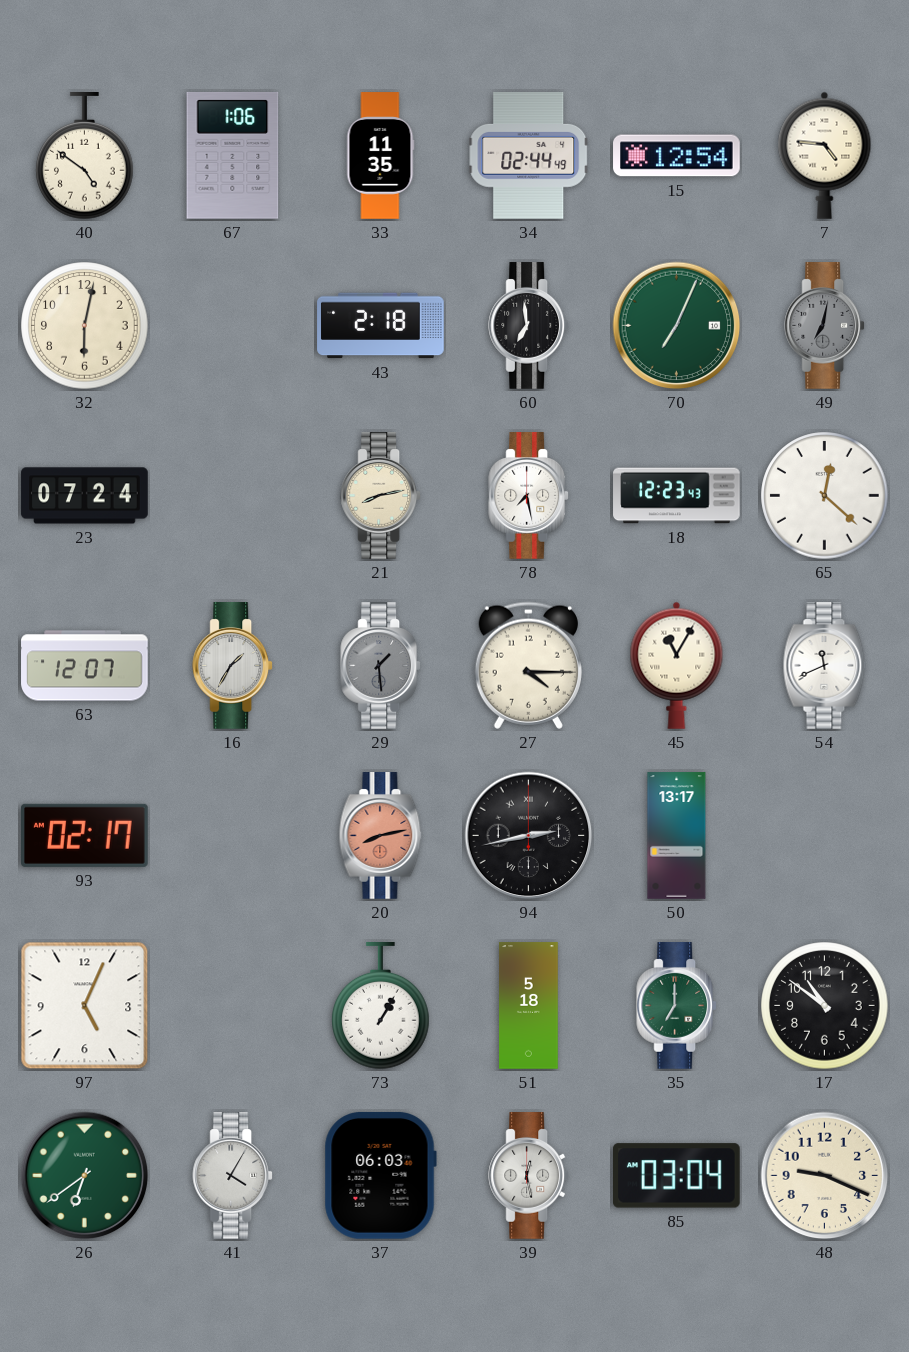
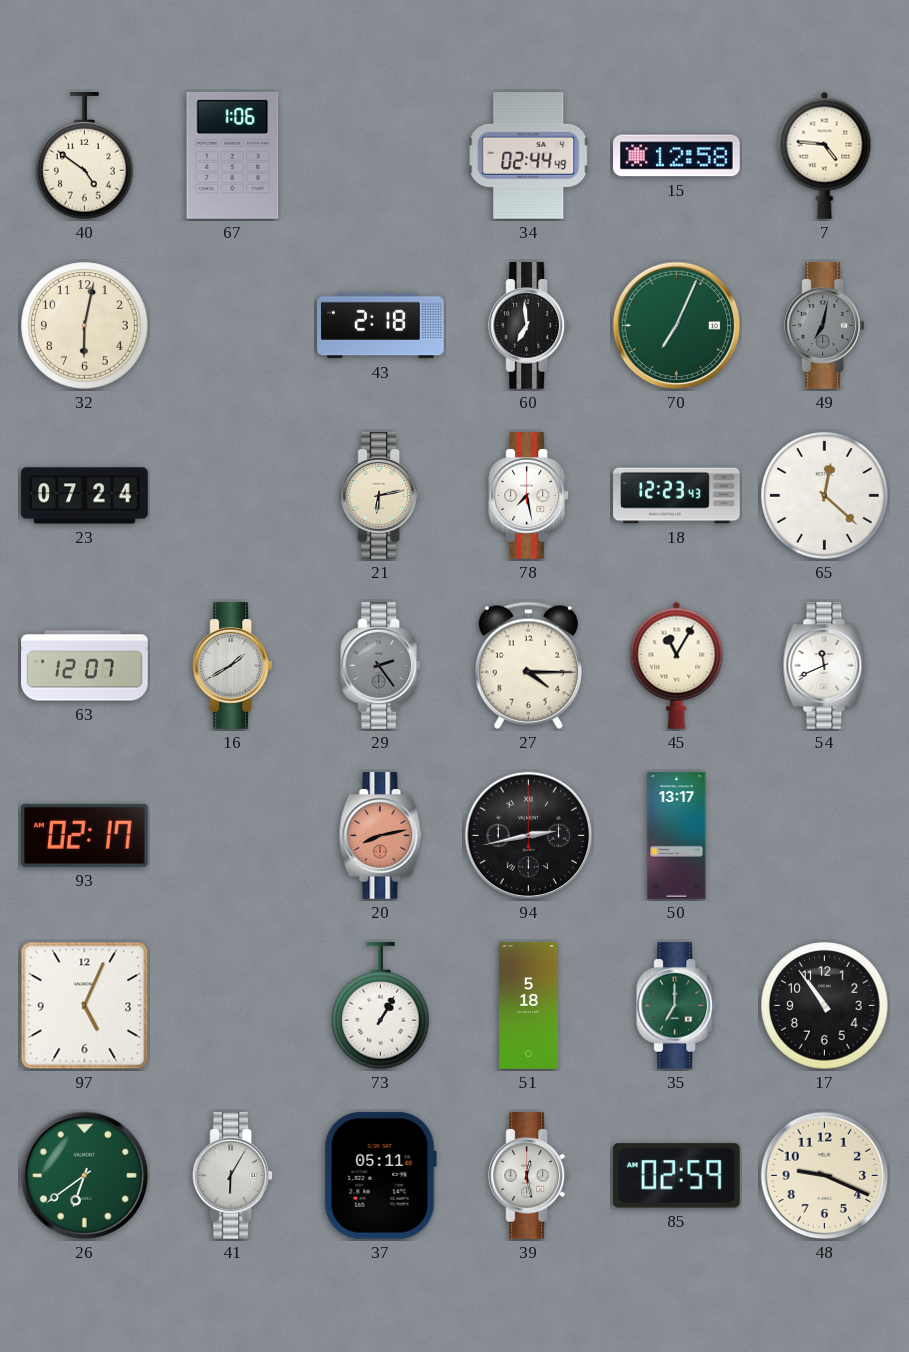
33: 11:35 -> none
15: 12:54 -> 12:58
21: 8:13 -> 6:13
16: 1:35 -> 1:40
29: 1:29 -> 2:24
17: 10:51 -> 10:54
41: 4:05 -> 6:05
37: 06:03 -> 05:11
85: 03:04 -> 02:59
